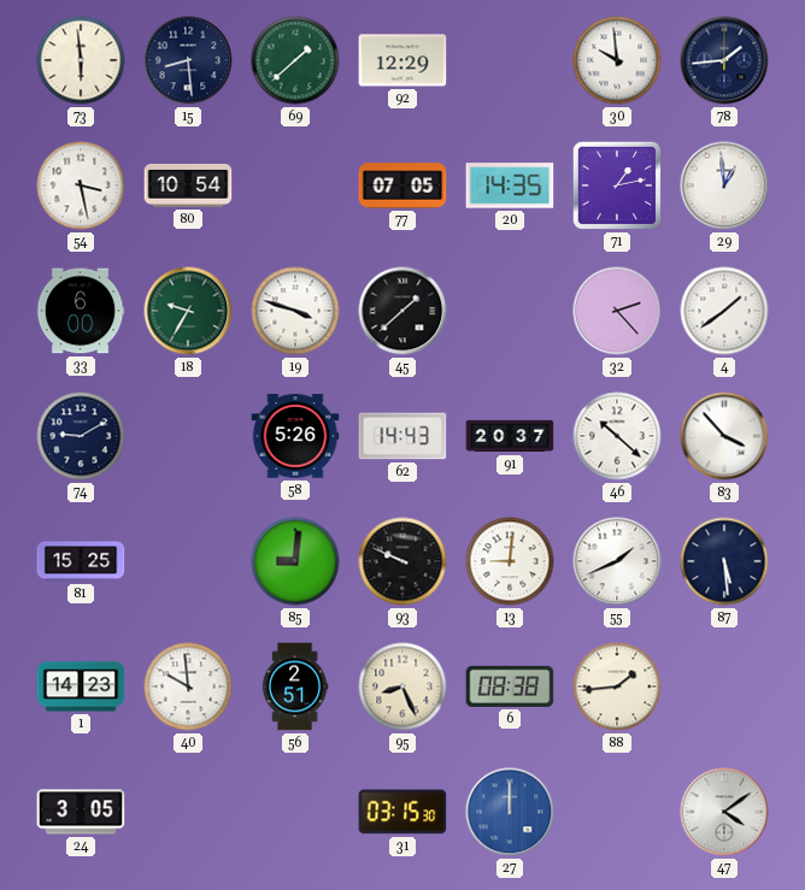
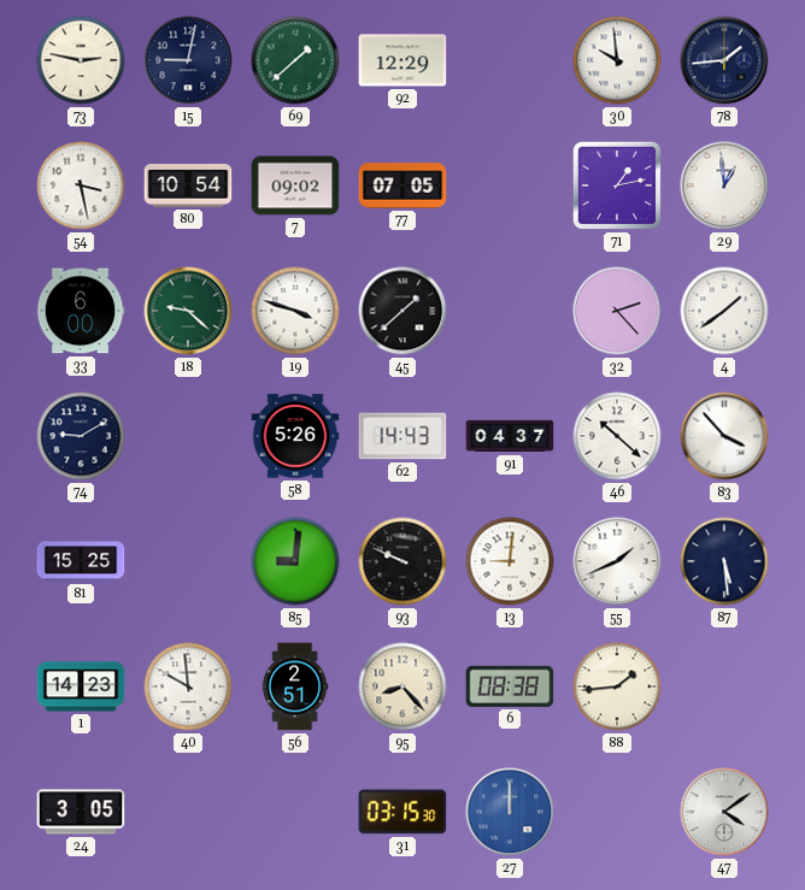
73: 5:59 -> 2:47
15: 8:29 -> 9:02
7: none -> 09:02
20: 14:35 -> none
18: 9:35 -> 9:22
91: 20:37 -> 04:37
95: 8:26 -> 8:23
